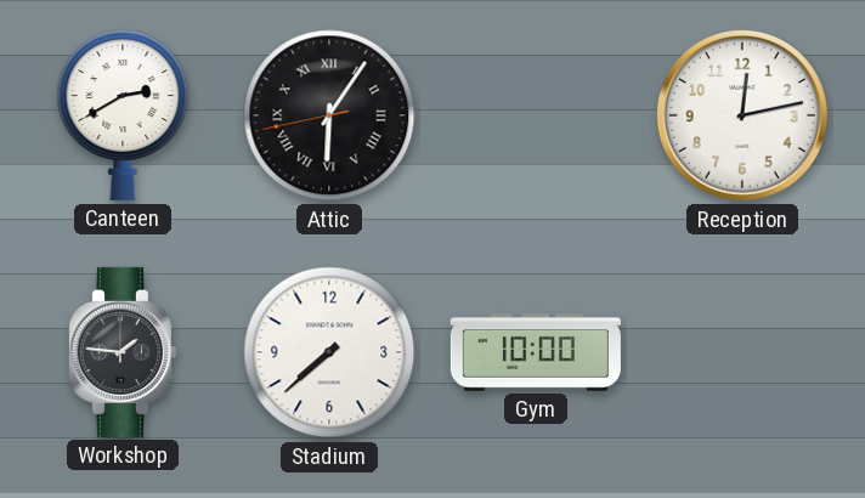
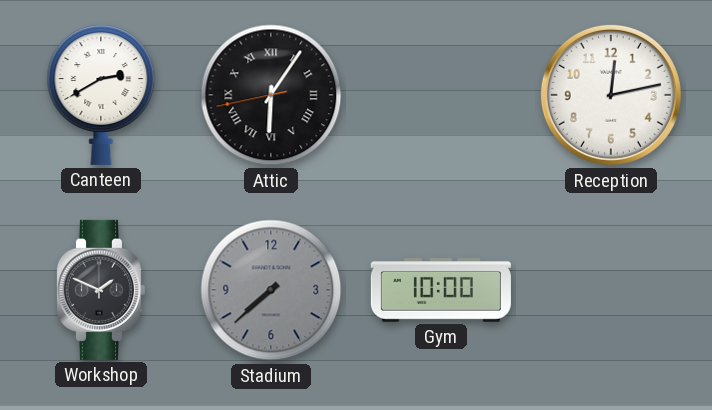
Workshop: 1:46 -> 1:49
Stadium dial: white -> grey
